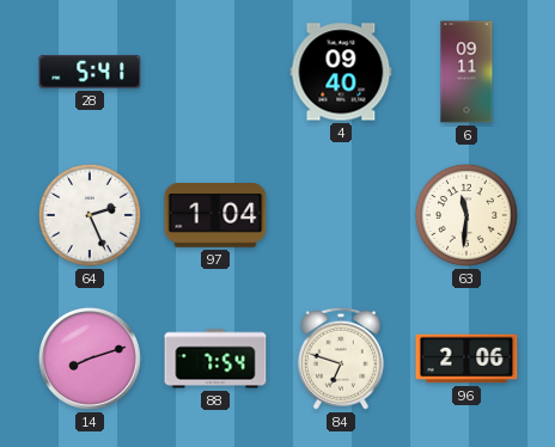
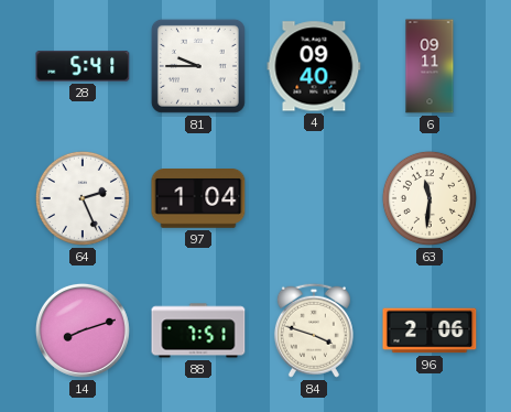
81: none -> 9:45
88: 7:54 -> 7:51
84: 6:48 -> 3:48
